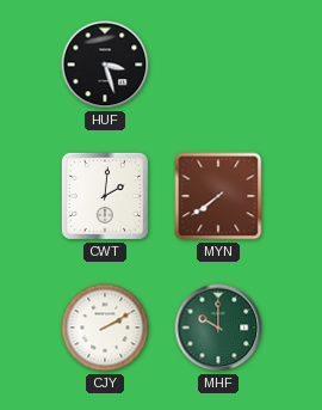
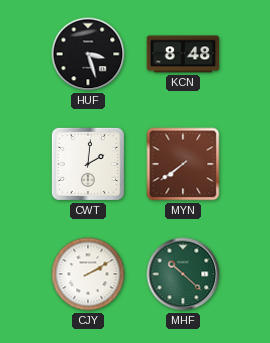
KCN: none -> 8:48
MHF: 10:00 -> 10:22
